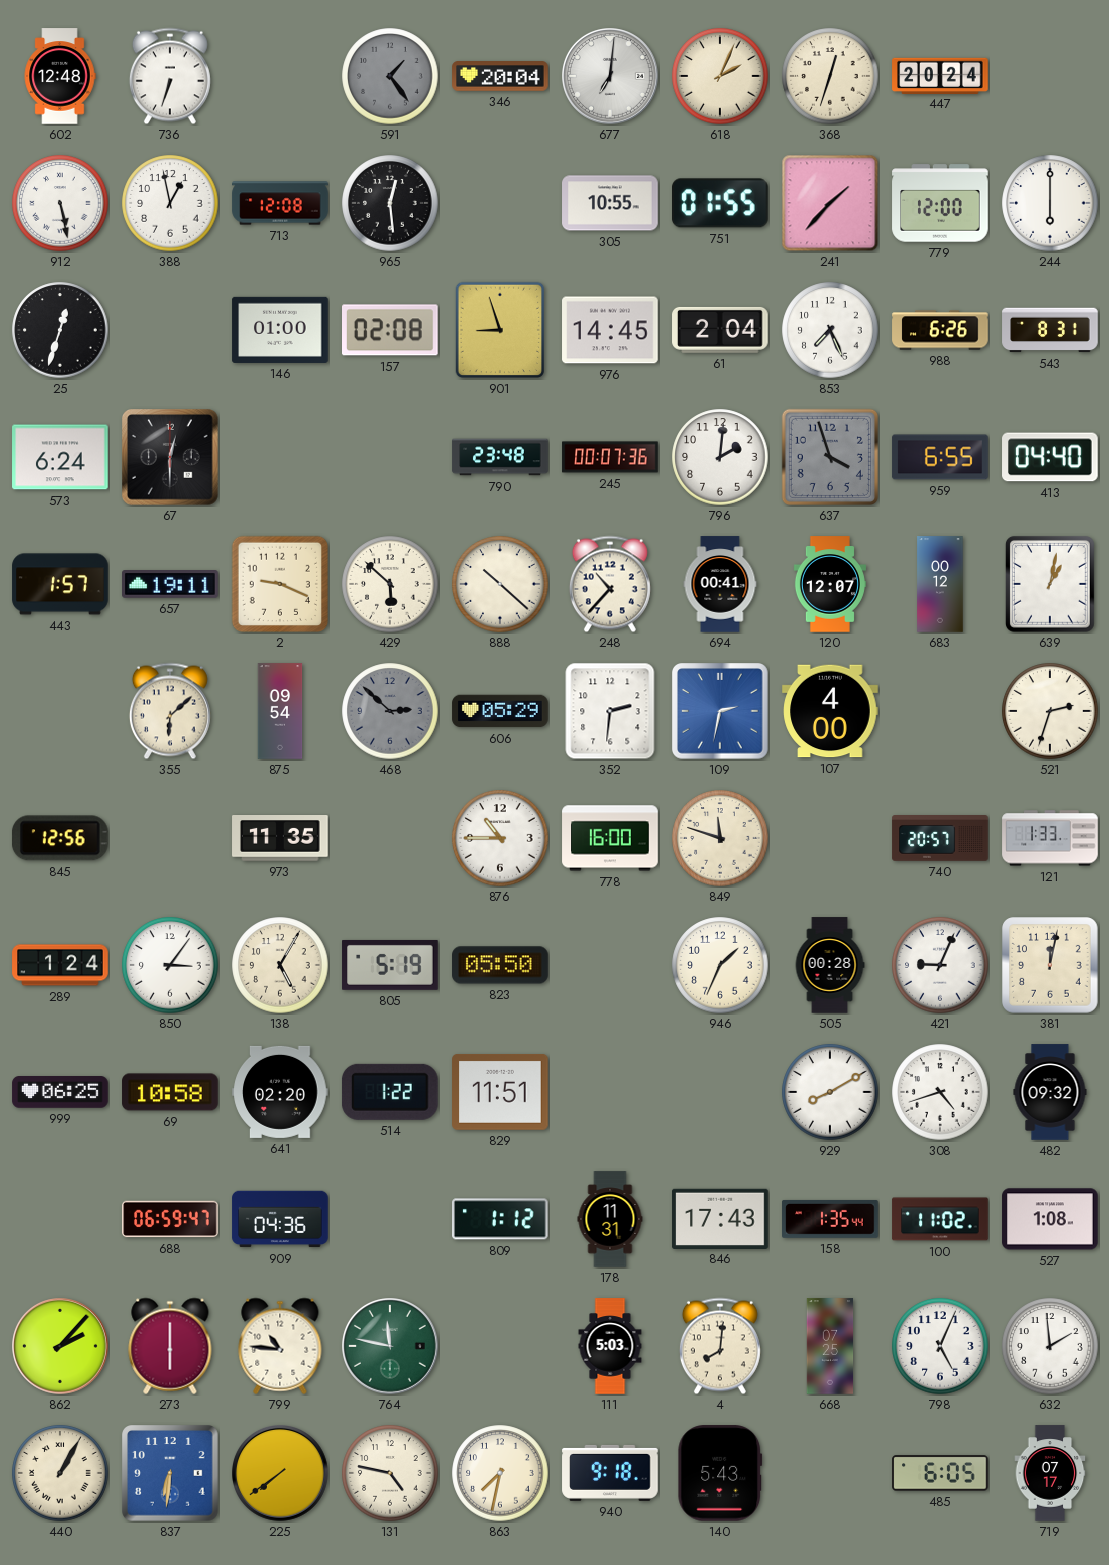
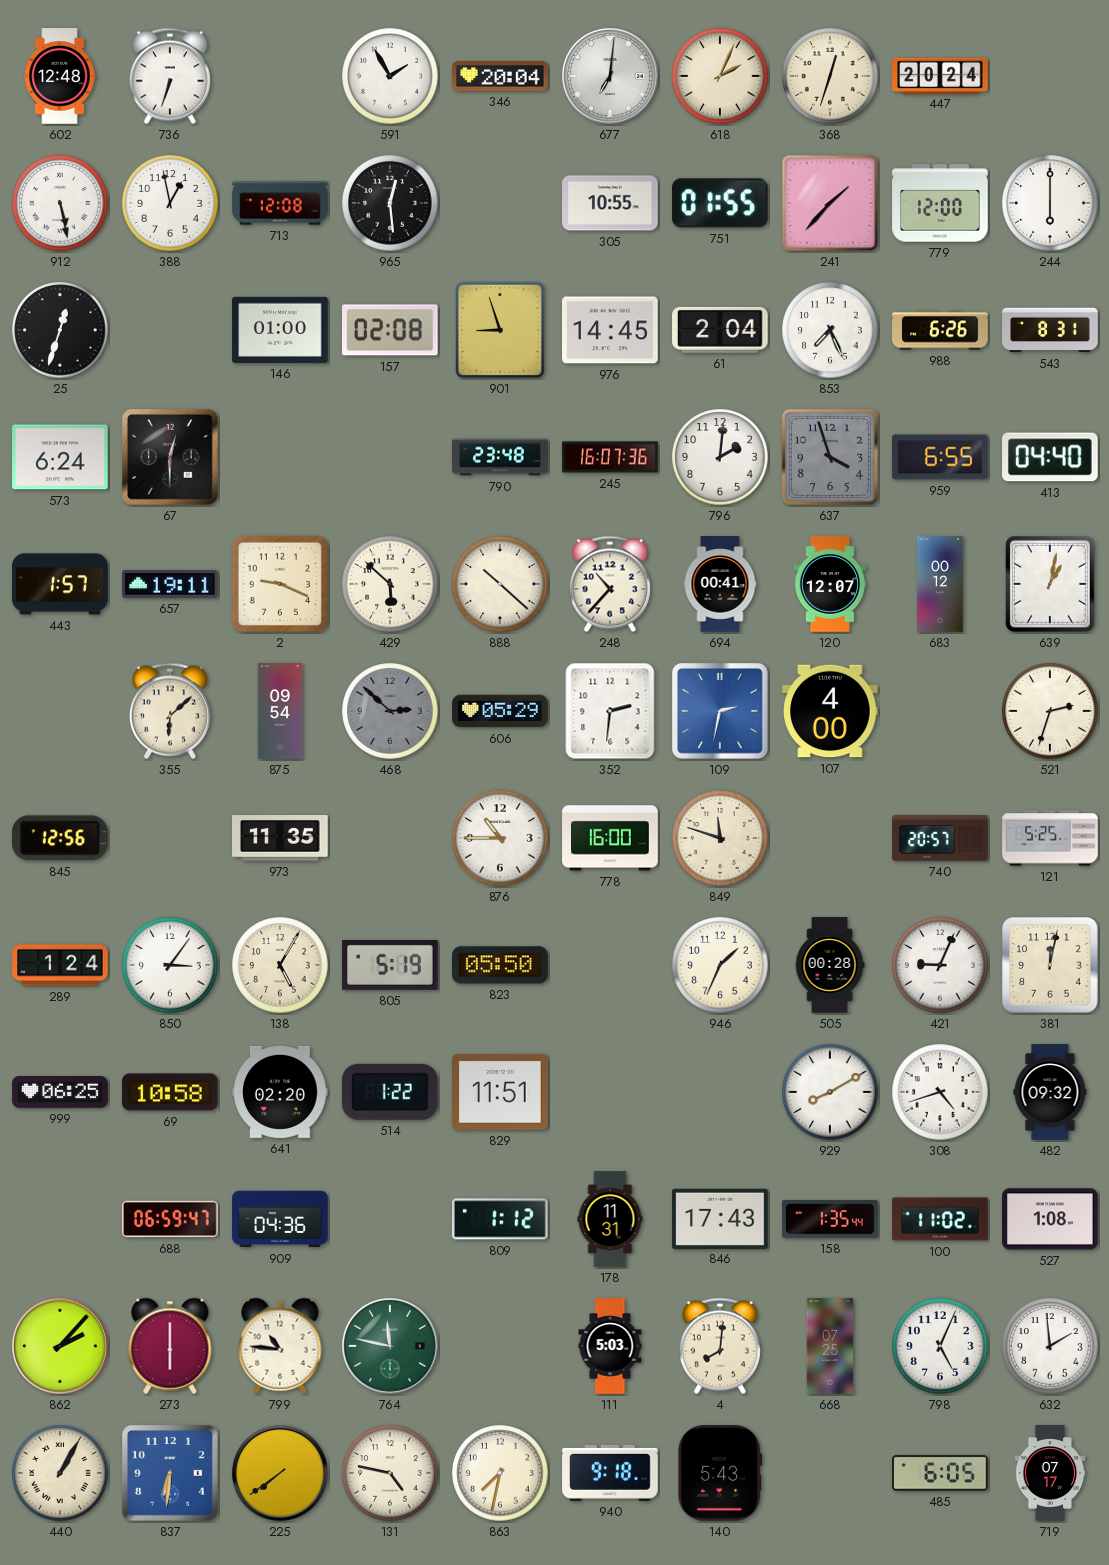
591: 1:24 -> 1:55
591 dial: grey -> white
245: 00:07 -> 16:07
121: 1:33 -> 5:25
